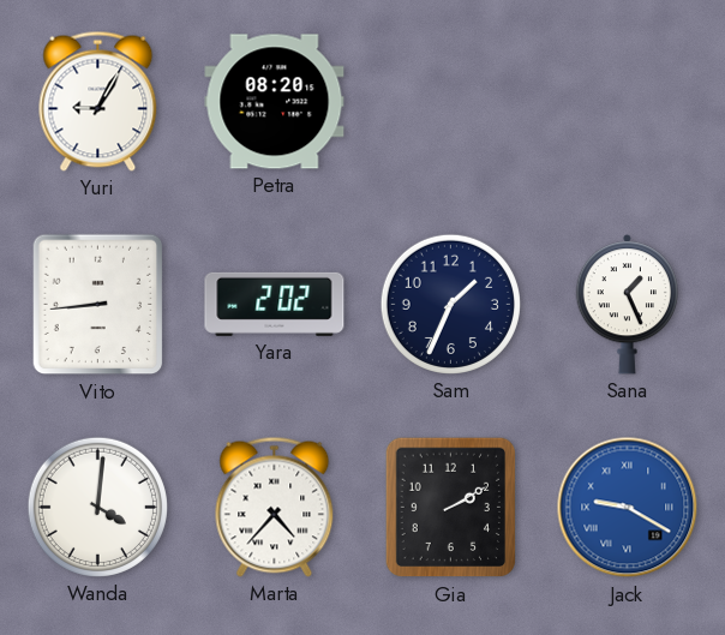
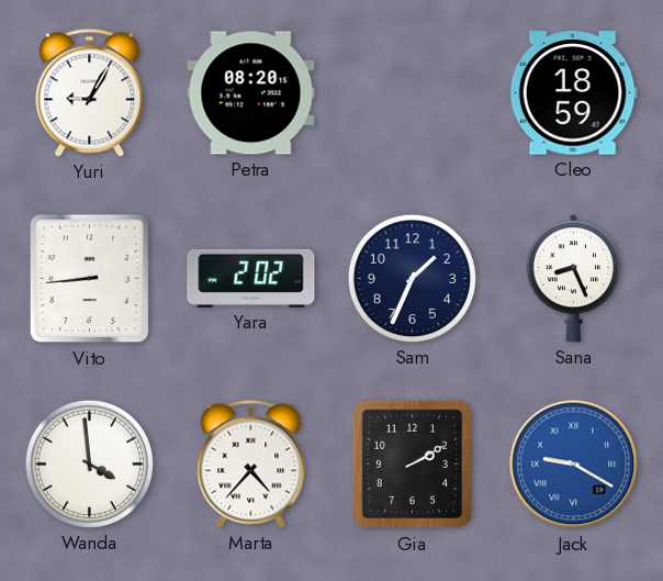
Cleo: none -> 18:59
Sana: 1:26 -> 8:26
Wanda: 4:01 -> 3:59
